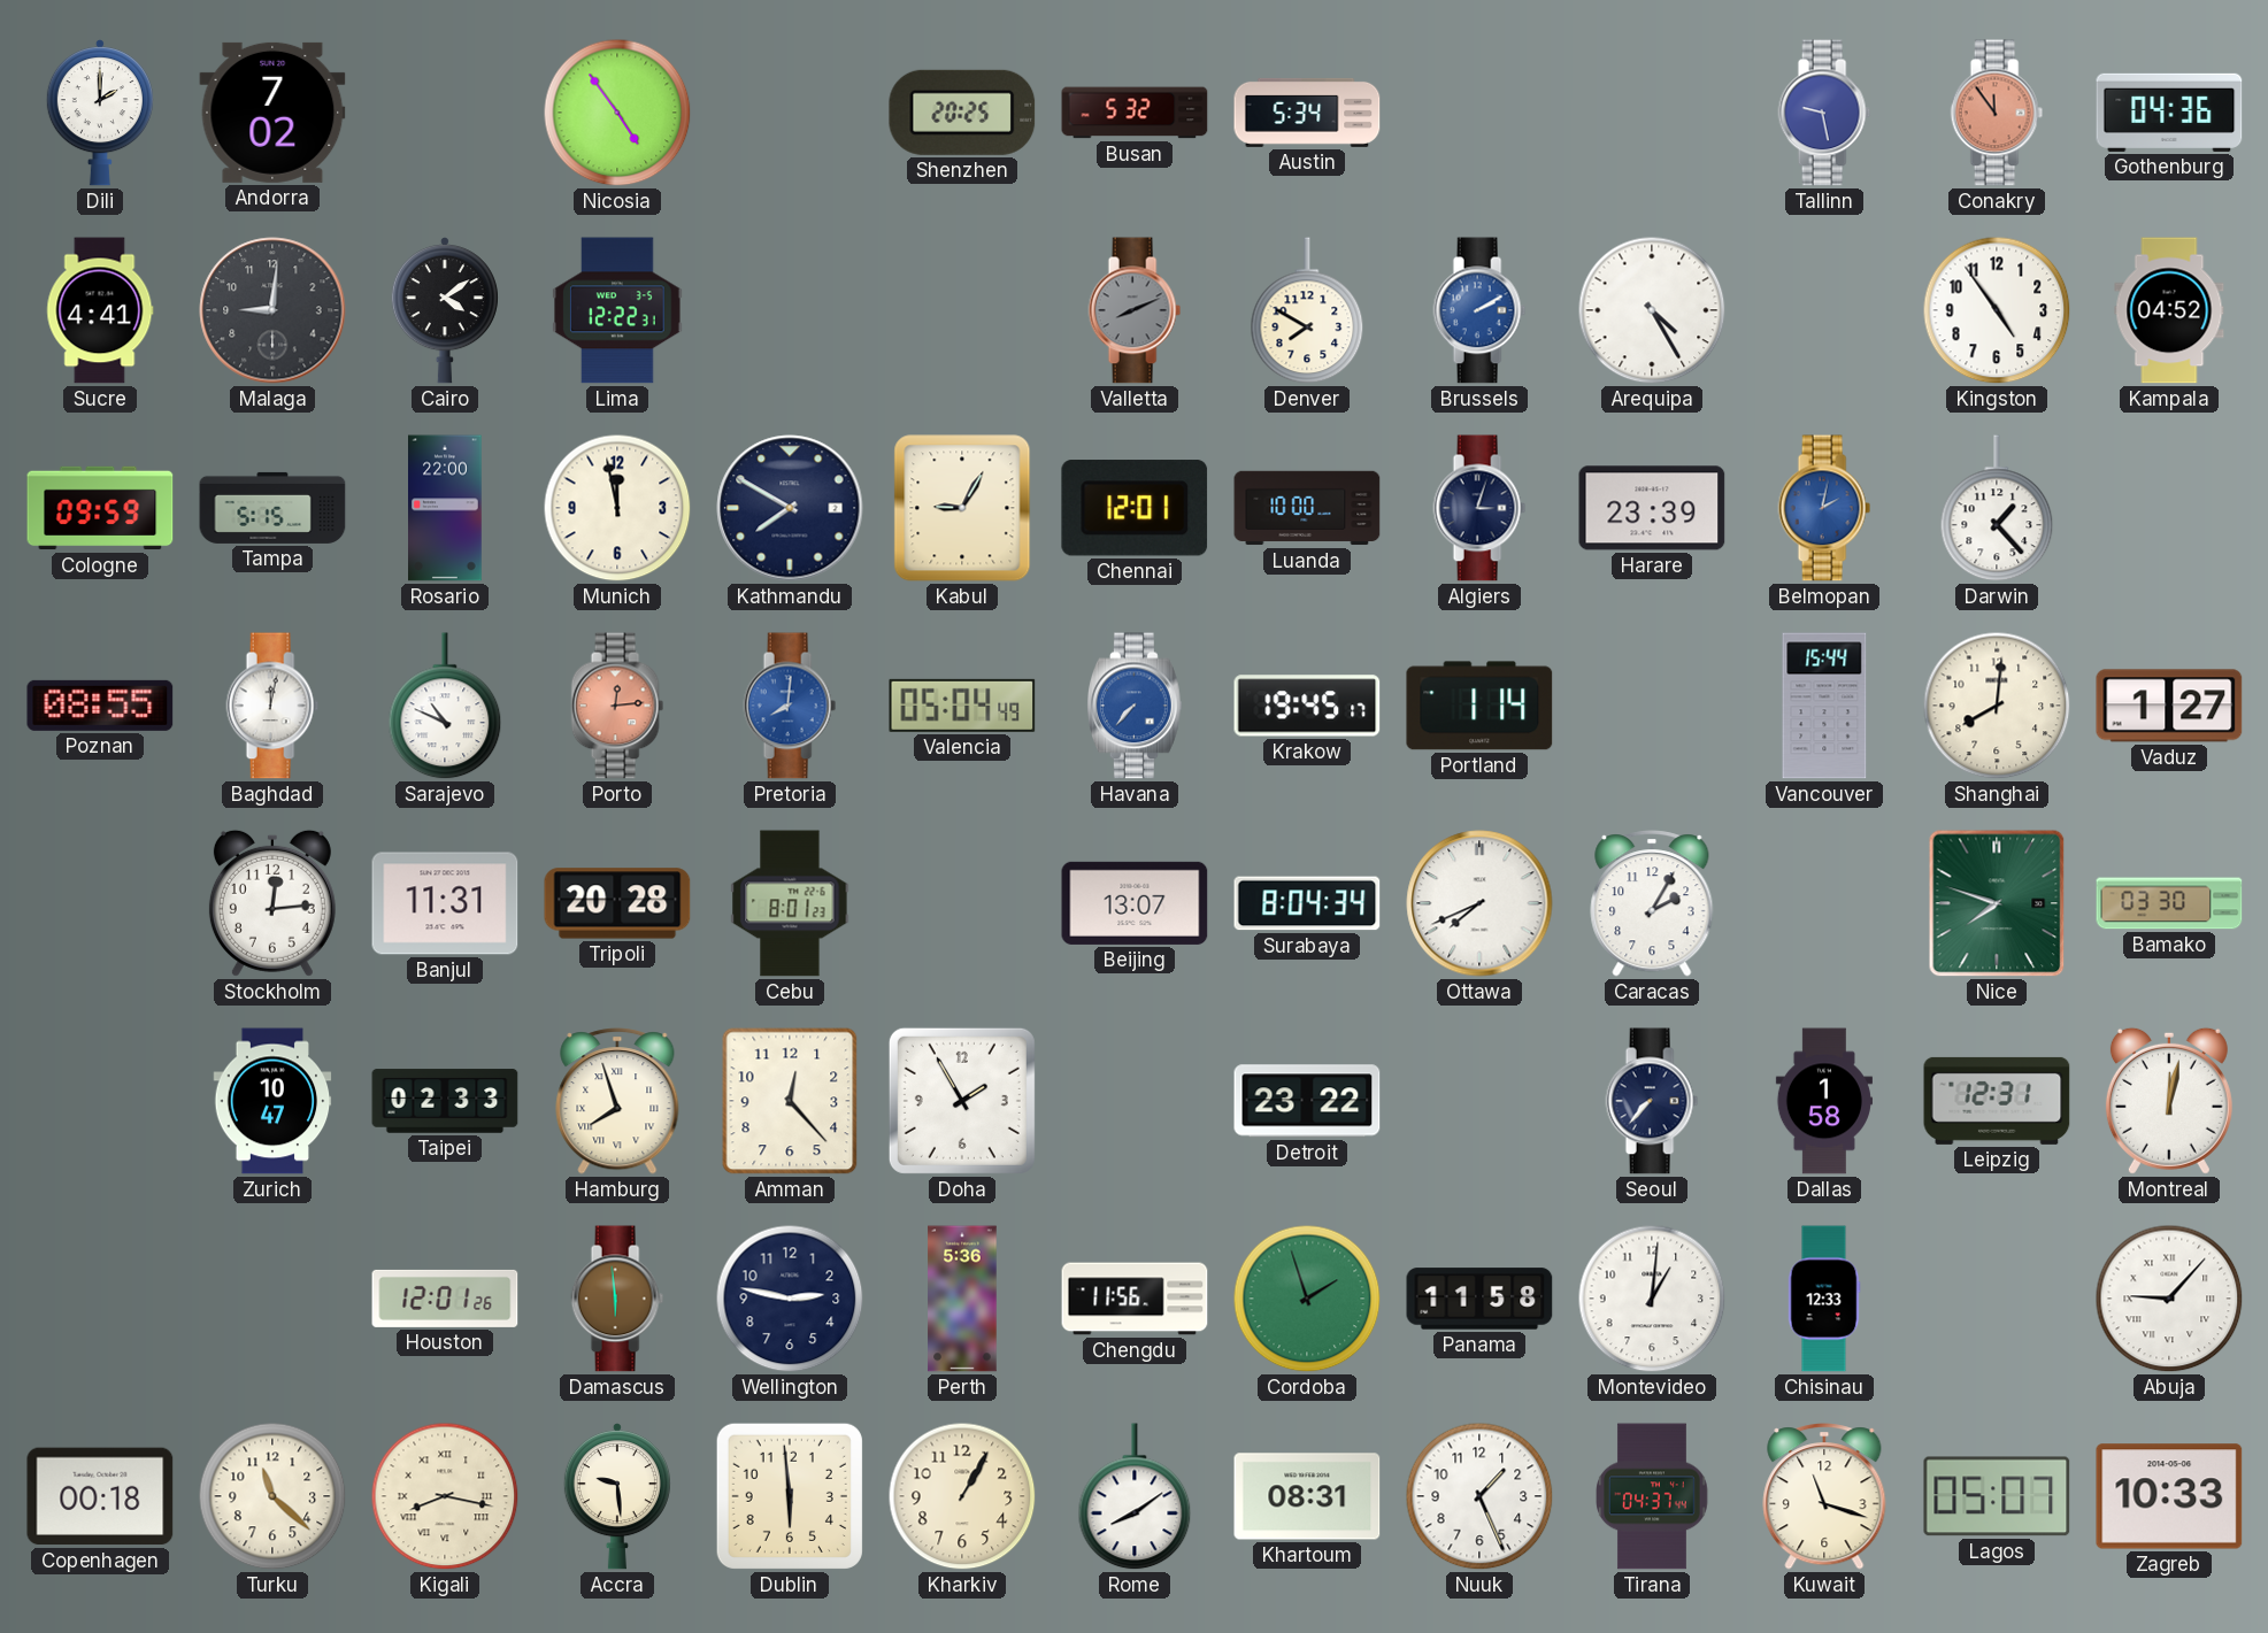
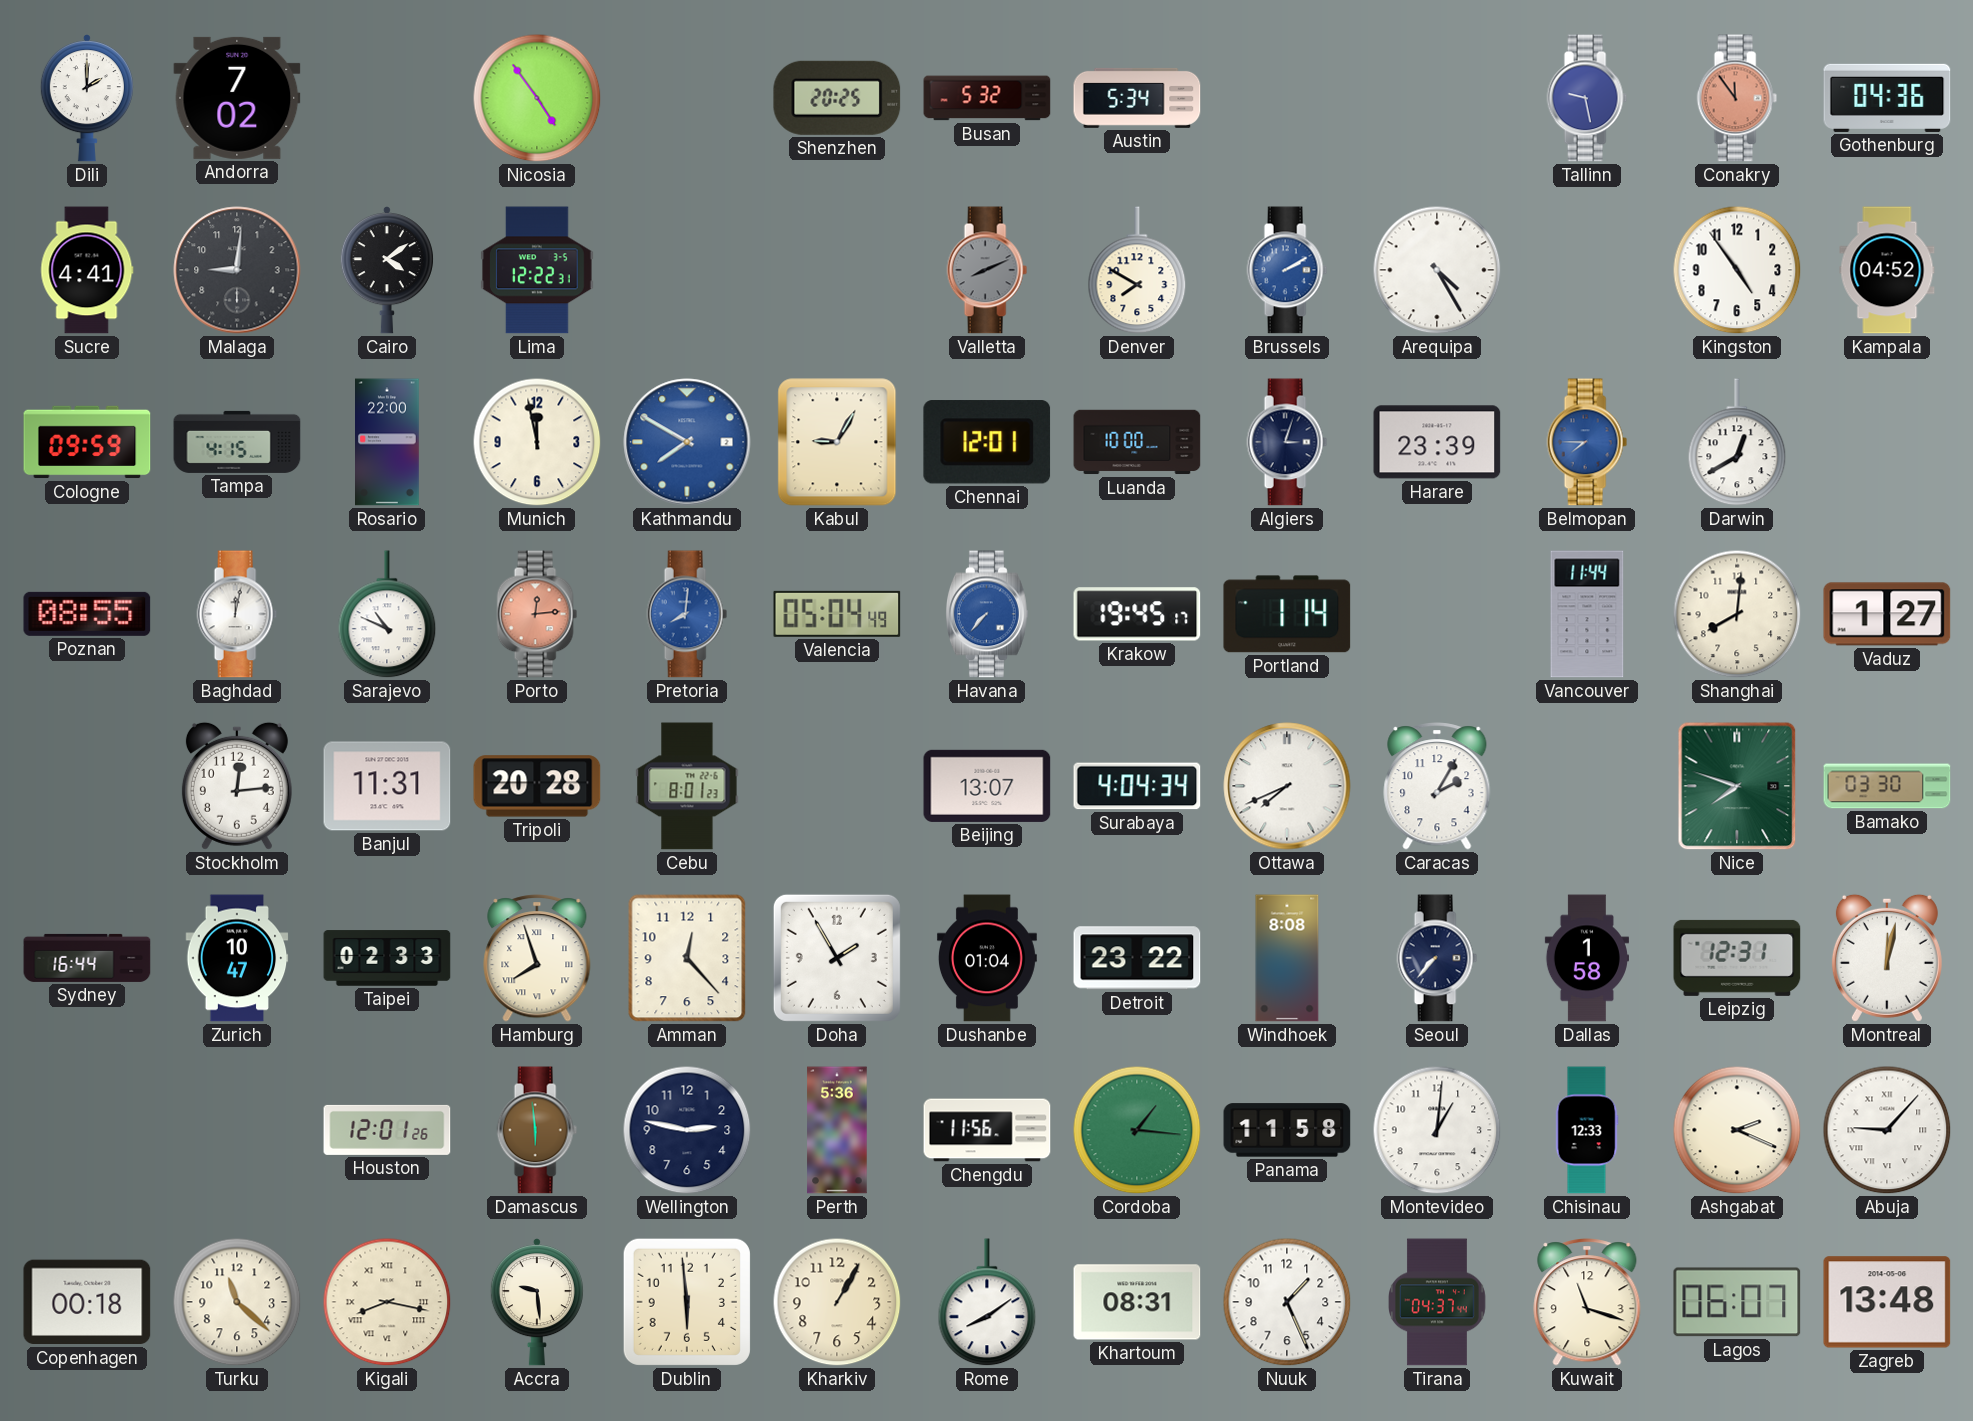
Tampa: 5:15 -> 4:15
Kathmandu dial: navy -> blue
Belmopan: 2:02 -> 7:45
Darwin: 1:23 -> 12:40
Vancouver: 15:44 -> 11:44
Surabaya: 8:04 -> 4:04
Sydney: none -> 16:44
Dushanbe: none -> 01:04
Windhoek: none -> 8:08
Cordoba: 1:57 -> 1:16
Ashgabat: none -> 2:19
Lagos: 05:07 -> 06:07
Zagreb: 10:33 -> 13:48
